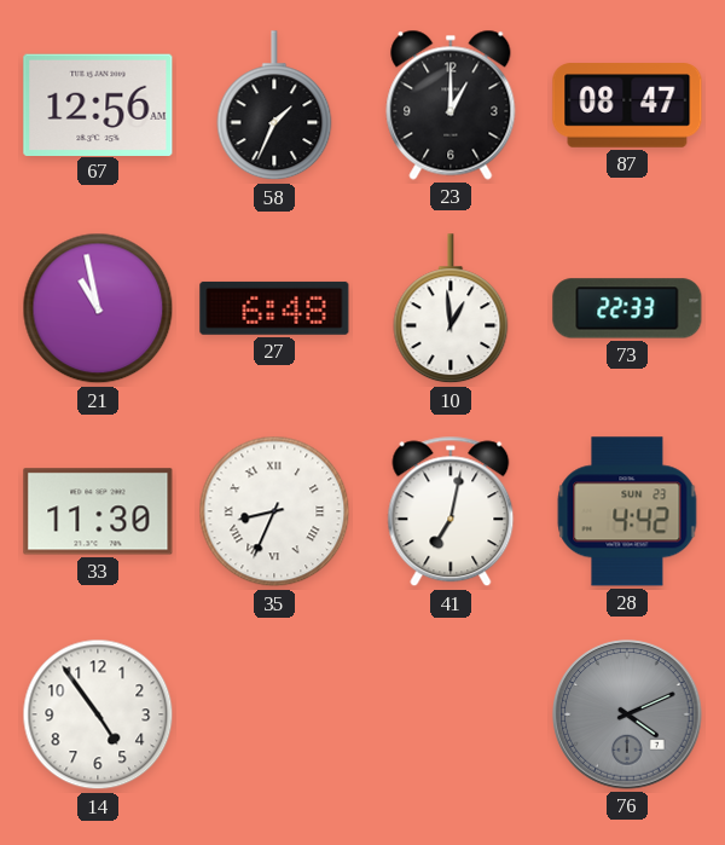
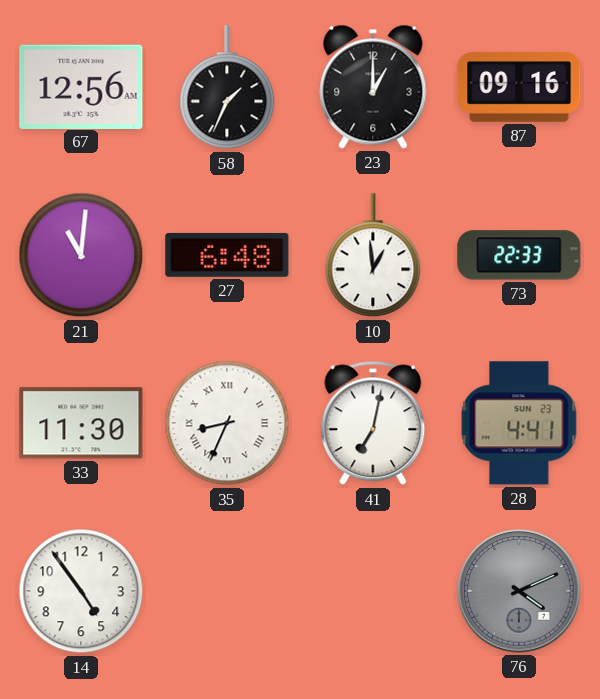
87: 08:47 -> 09:16
21: 10:58 -> 11:01
28: 4:42 -> 4:41
